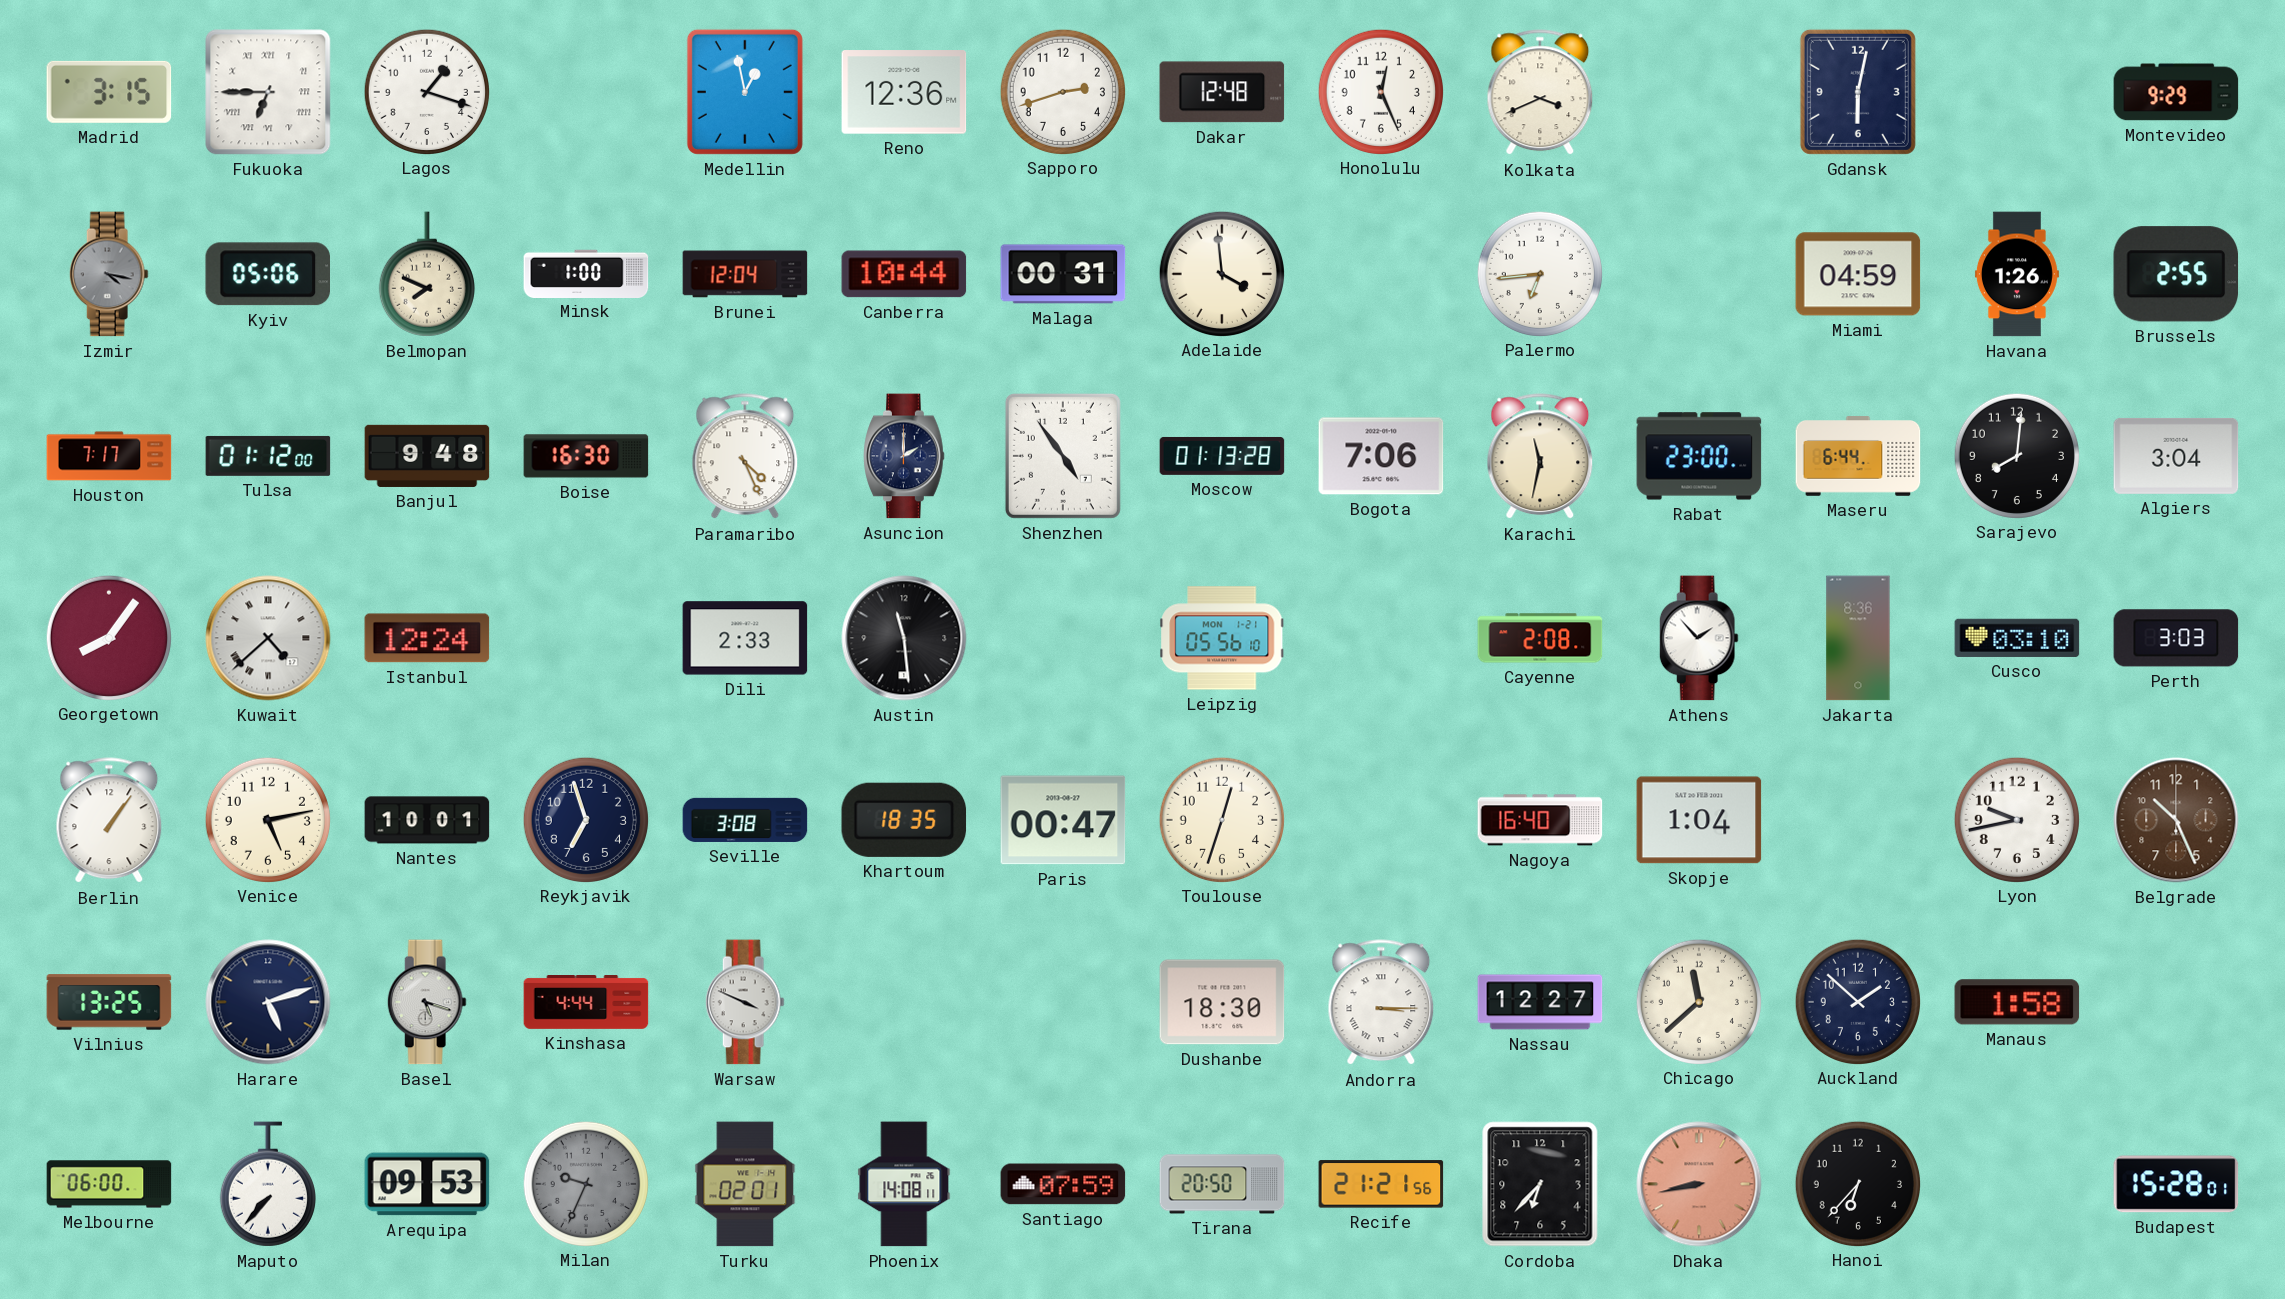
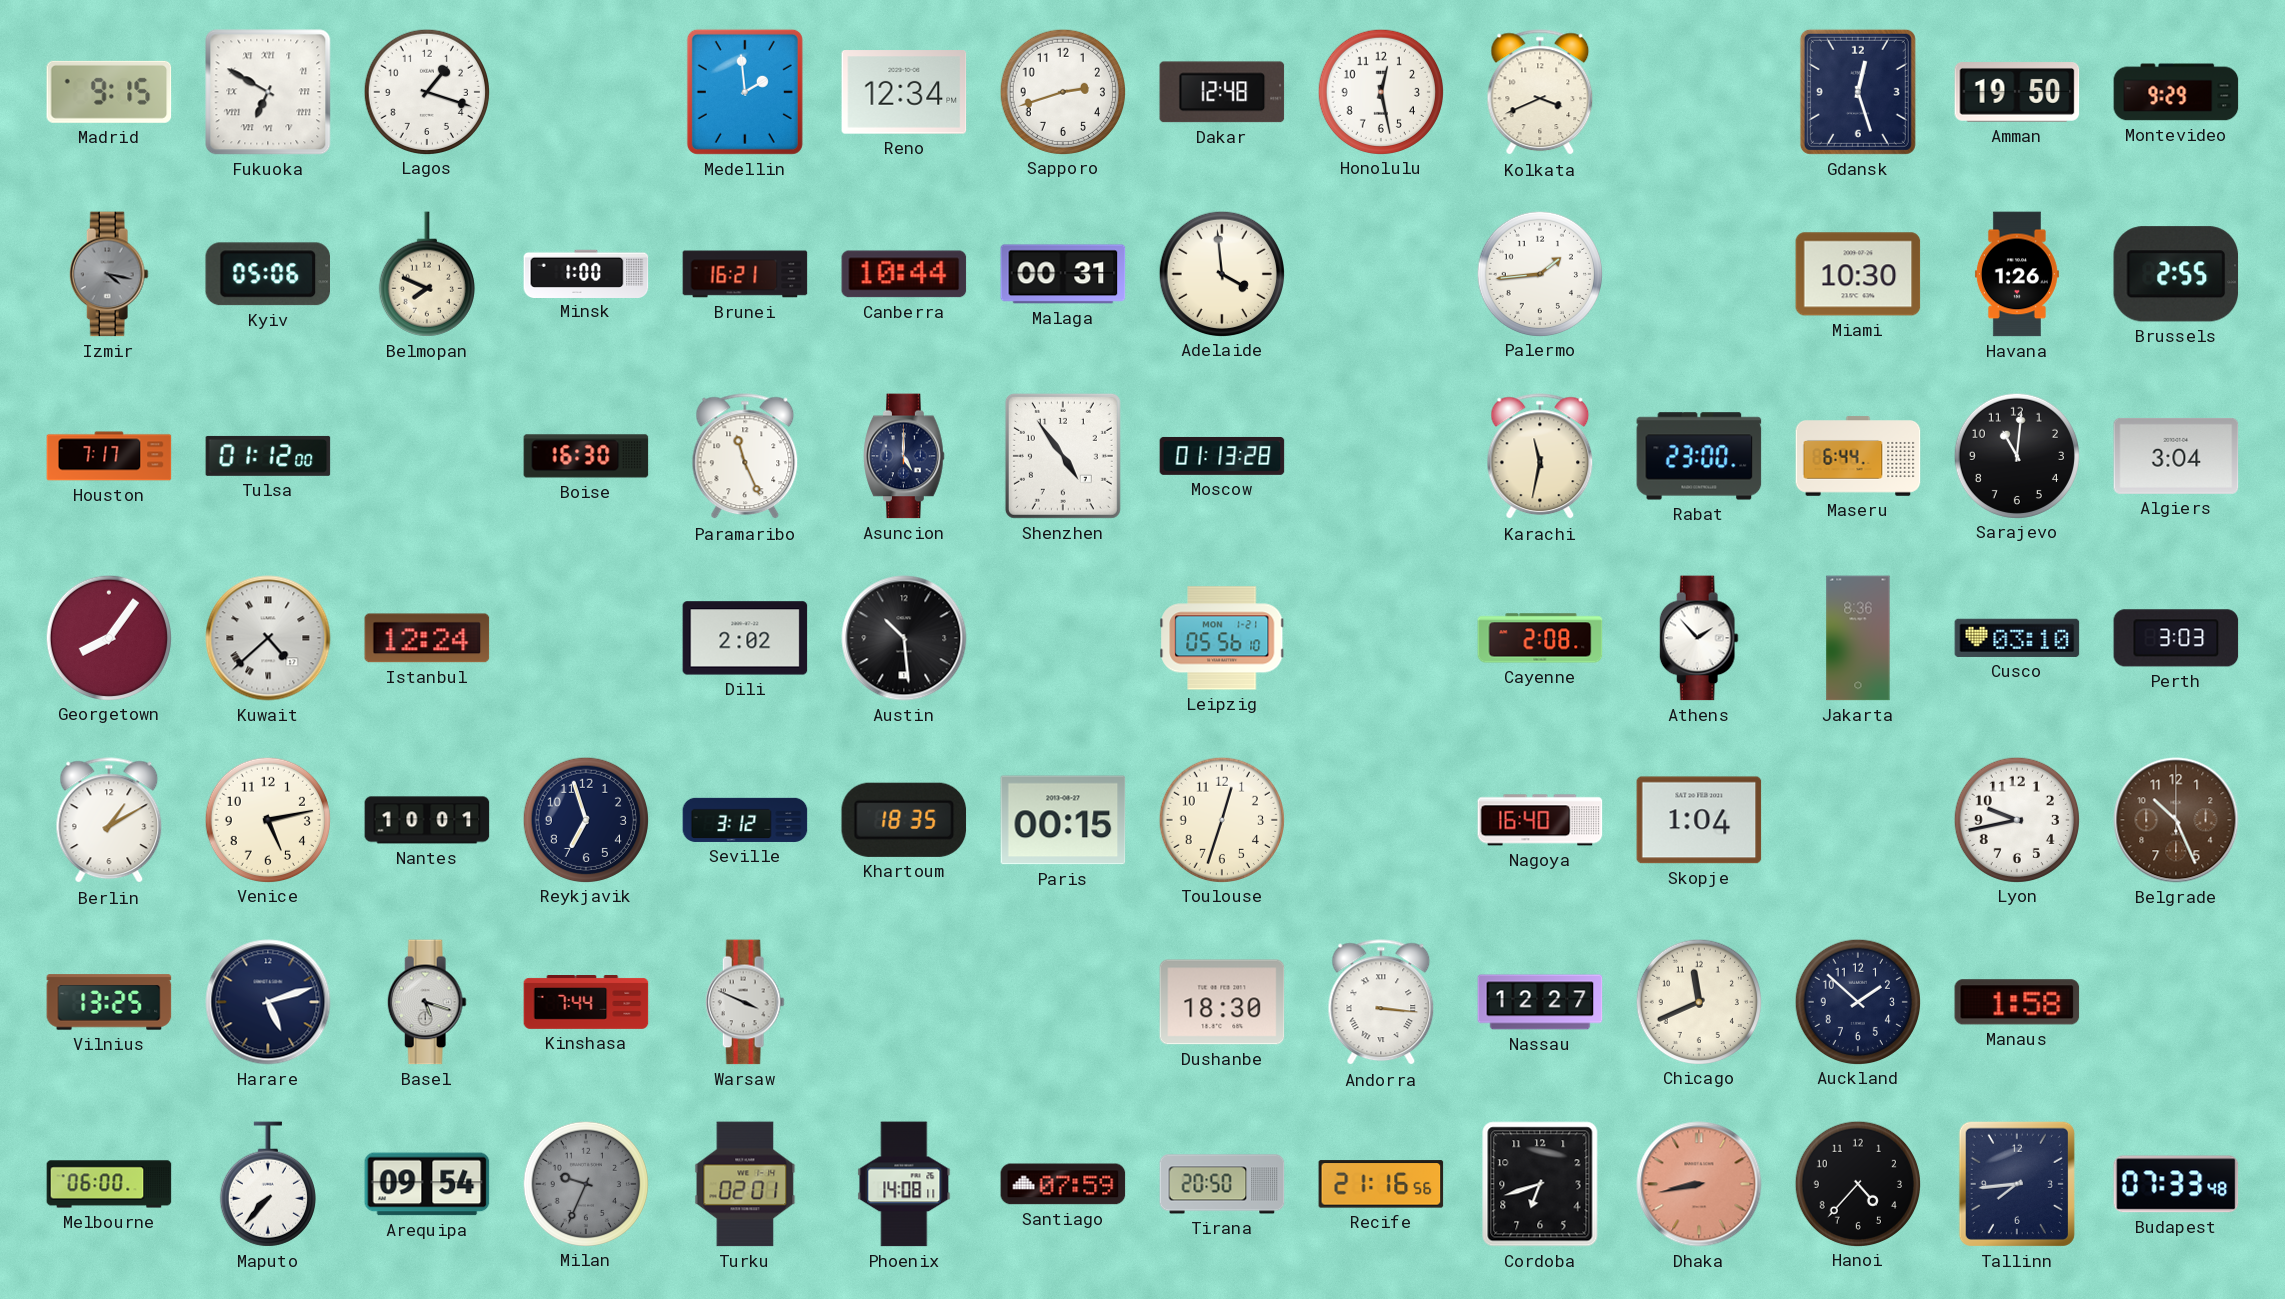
Madrid: 3:15 -> 9:15
Fukuoka: 6:45 -> 6:50
Medellin: 12:58 -> 1:59
Reno: 12:36 -> 12:34
Honolulu: 12:26 -> 12:28
Gdansk: 6:02 -> 12:27
Amman: none -> 19:50
Brunei: 12:04 -> 16:21
Palermo: 6:44 -> 1:44
Miami: 04:59 -> 10:30
Banjul: 9:48 -> none
Paramaribo: 4:26 -> 11:26
Asuncion: 2:00 -> 5:00
Bogota: 7:06 -> none
Sarajevo: 8:01 -> 11:01
Dili: 2:33 -> 2:02
Austin: 11:29 -> 10:29
Berlin: 1:06 -> 1:10
Seville: 3:08 -> 3:12
Paris: 00:47 -> 00:15
Kinshasa: 4:44 -> 7:44
Andorra: 3:15 -> 3:16
Chicago: 11:38 -> 11:41
Arequipa: 09:53 -> 09:54
Recife: 21:21 -> 21:16
Cordoba: 6:37 -> 6:42
Hanoi: 6:37 -> 4:37
Tallinn: none -> 7:44
Budapest: 15:28 -> 07:33
